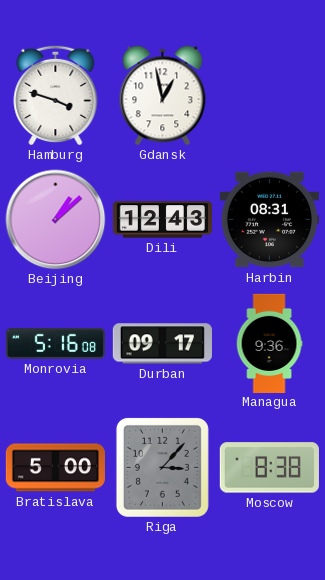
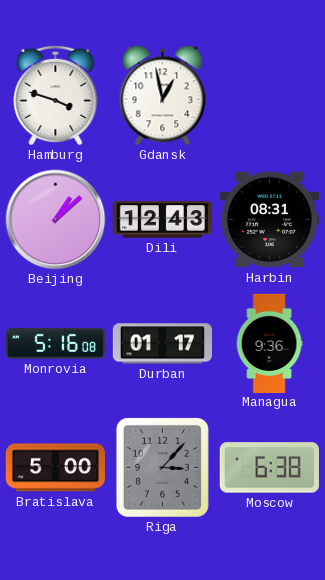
Durban: 09:17 -> 01:17
Moscow: 8:38 -> 6:38
